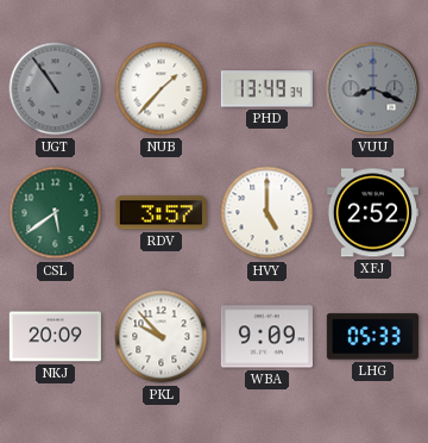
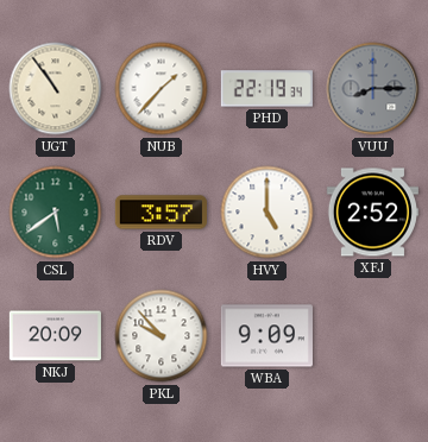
UGT dial: grey -> cream
PHD: 13:49 -> 22:19
VUU: 8:19 -> 8:15
LHG: 05:33 -> none
